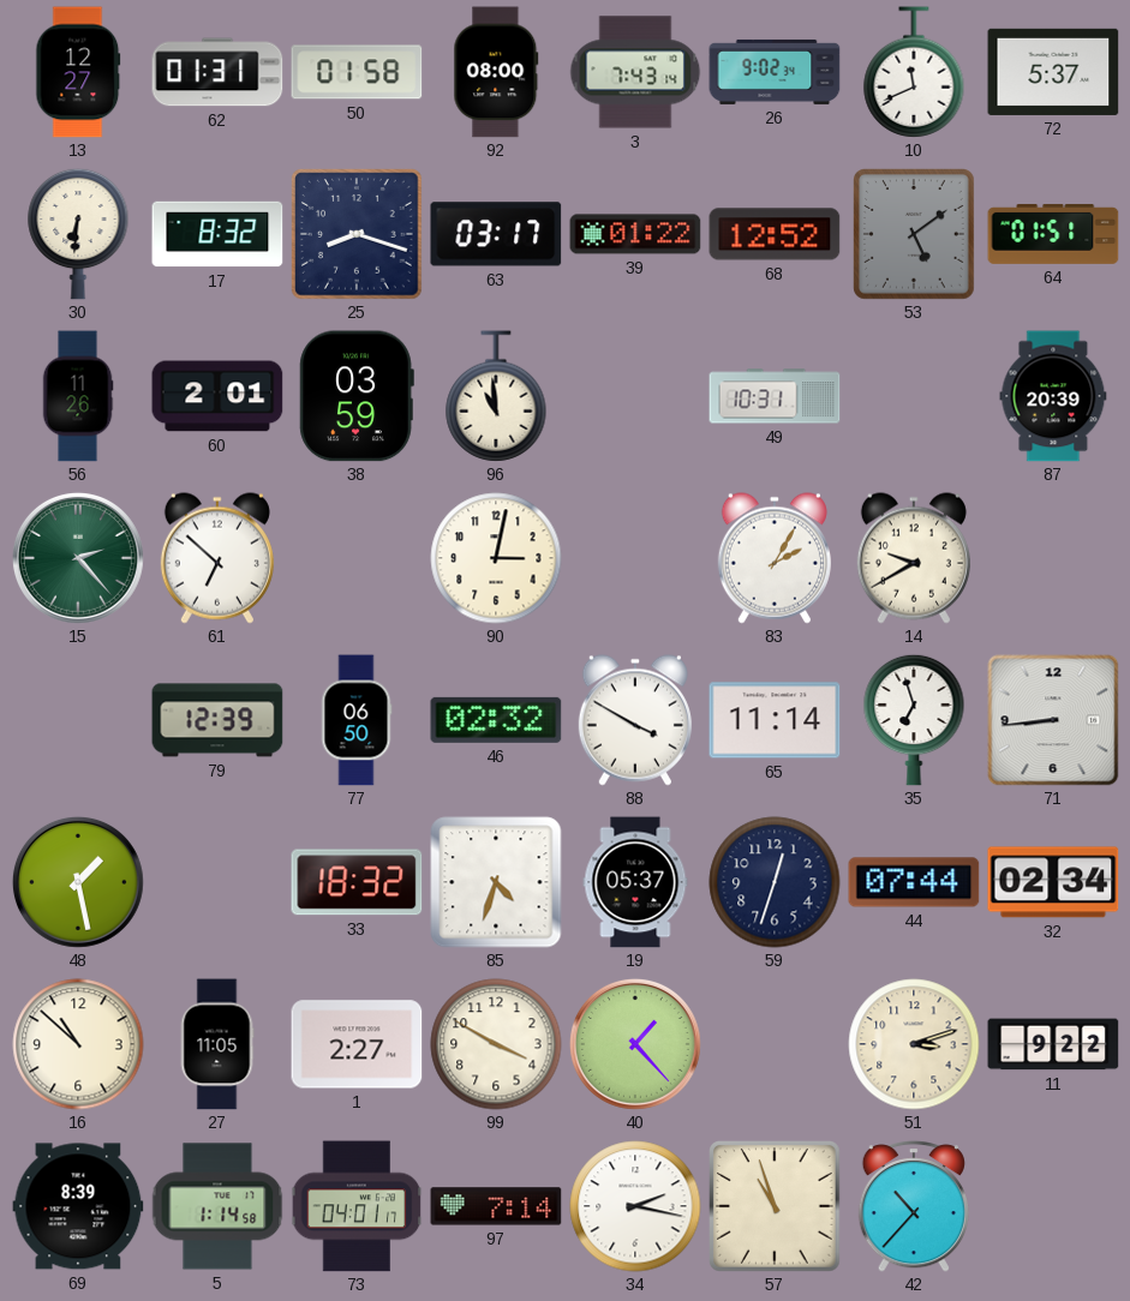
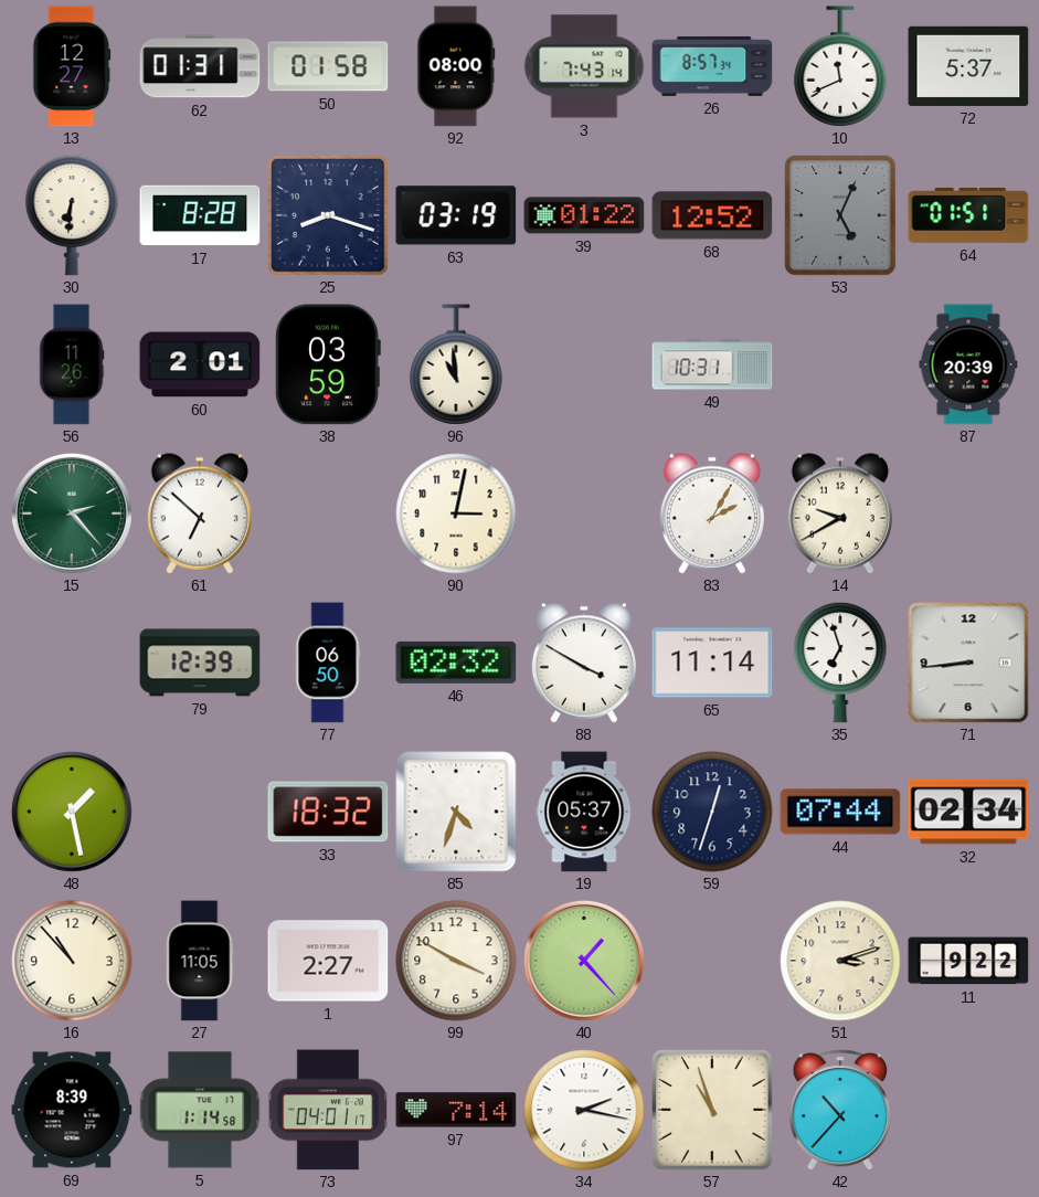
26: 9:02 -> 8:57
17: 8:32 -> 8:28
63: 03:17 -> 03:19
53: 5:09 -> 5:04
16: 10:52 -> 10:53
